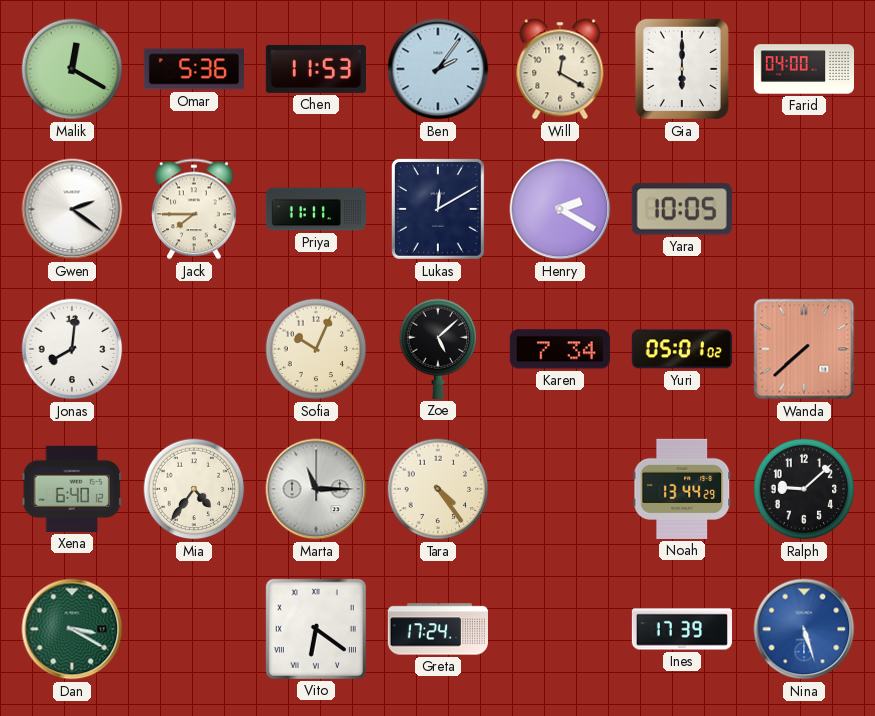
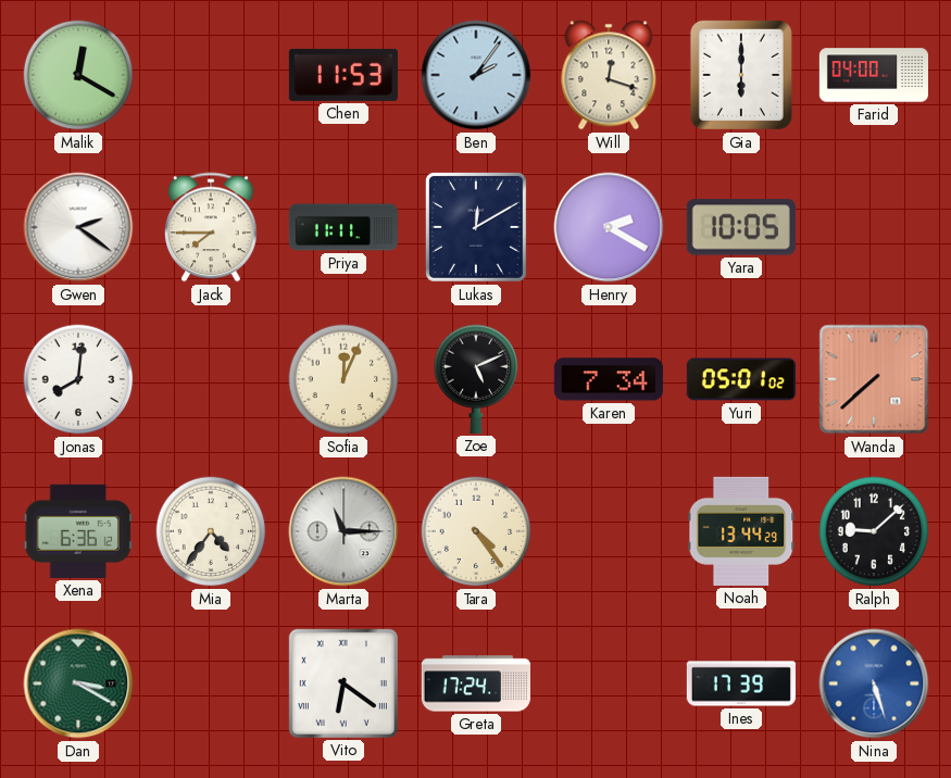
Omar: 5:36 -> none
Will: 12:20 -> 12:18
Sofia: 10:04 -> 12:04
Zoe: 5:08 -> 5:11
Xena: 6:40 -> 6:36
